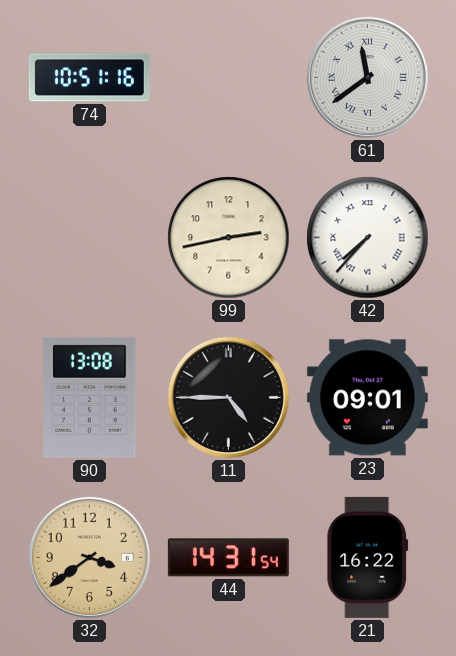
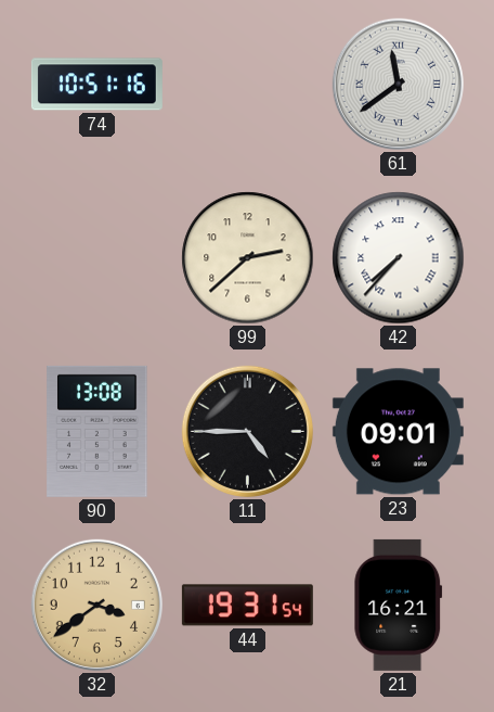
99: 2:43 -> 2:38
44: 14:31 -> 19:31
21: 16:22 -> 16:21
